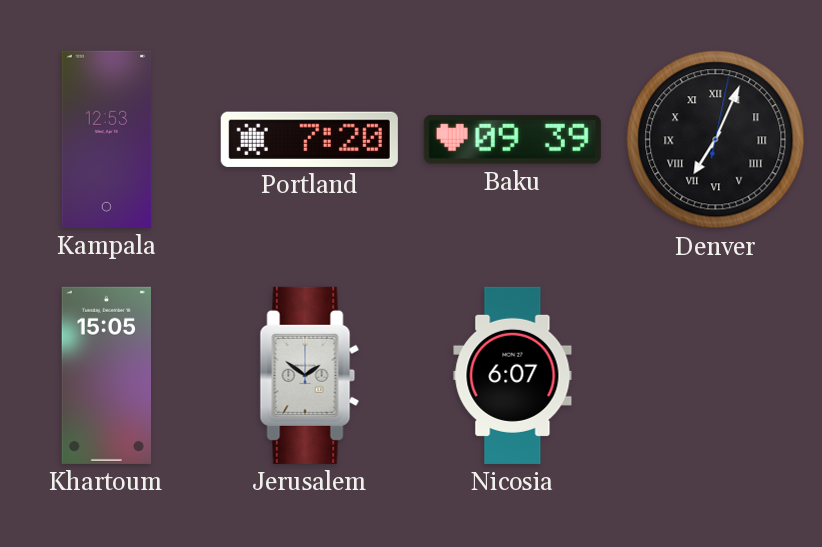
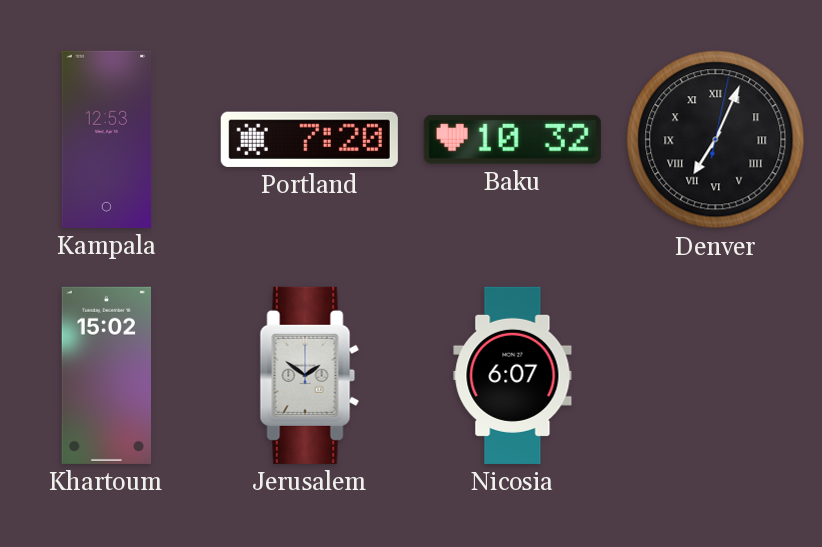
Baku: 09:39 -> 10:32
Khartoum: 15:05 -> 15:02
